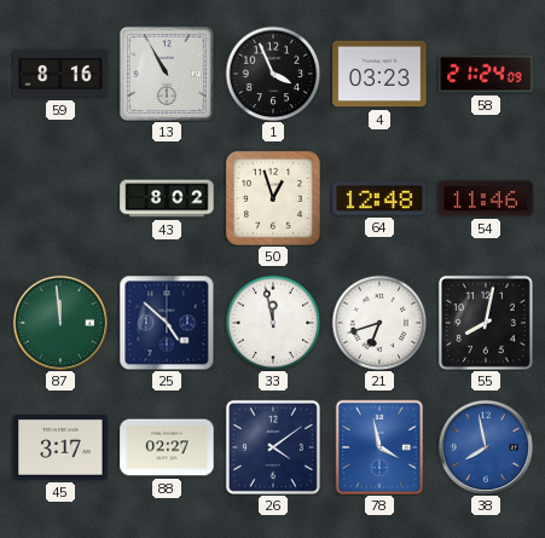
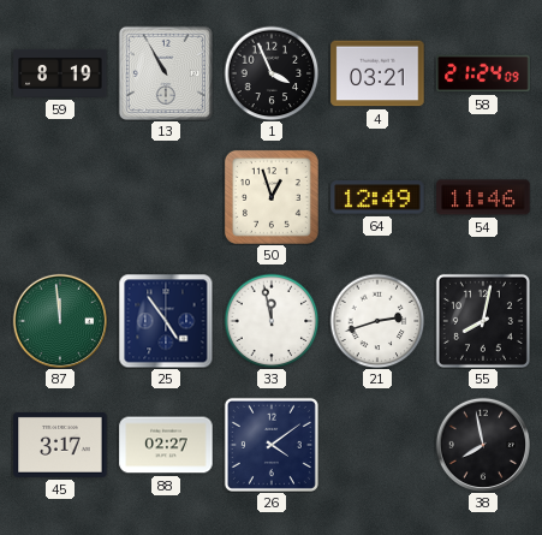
59: 8:16 -> 8:19
4: 03:23 -> 03:21
43: 8:02 -> none
64: 12:48 -> 12:49
25: 4:52 -> 4:54
21: 6:42 -> 2:42
78: 3:58 -> none
38 dial: blue -> black
